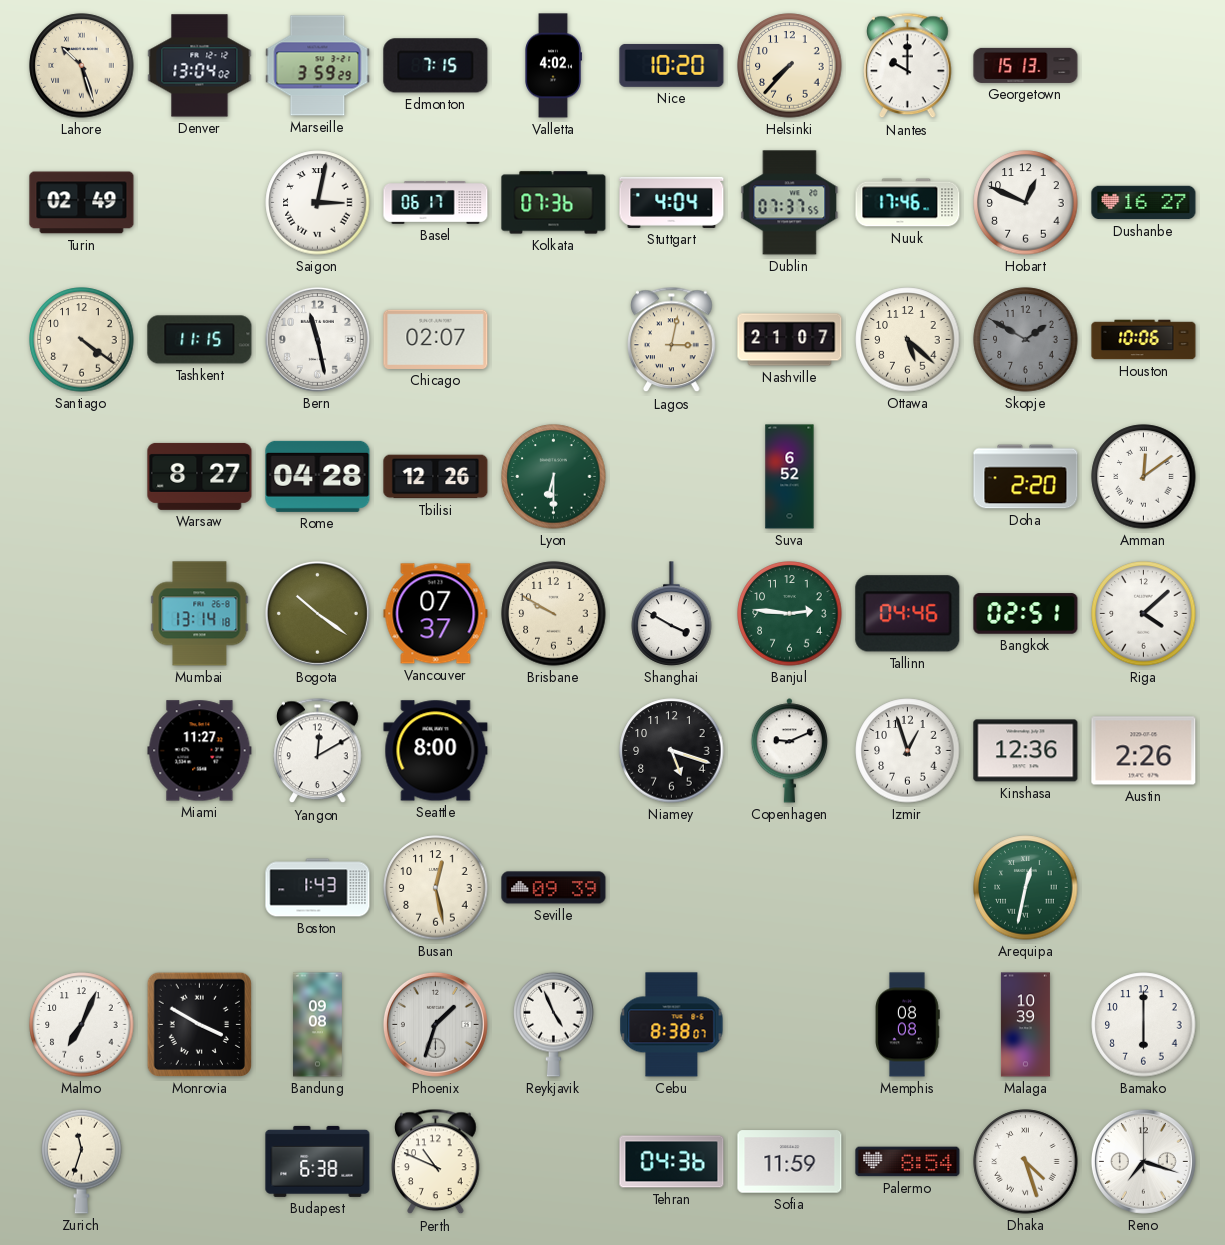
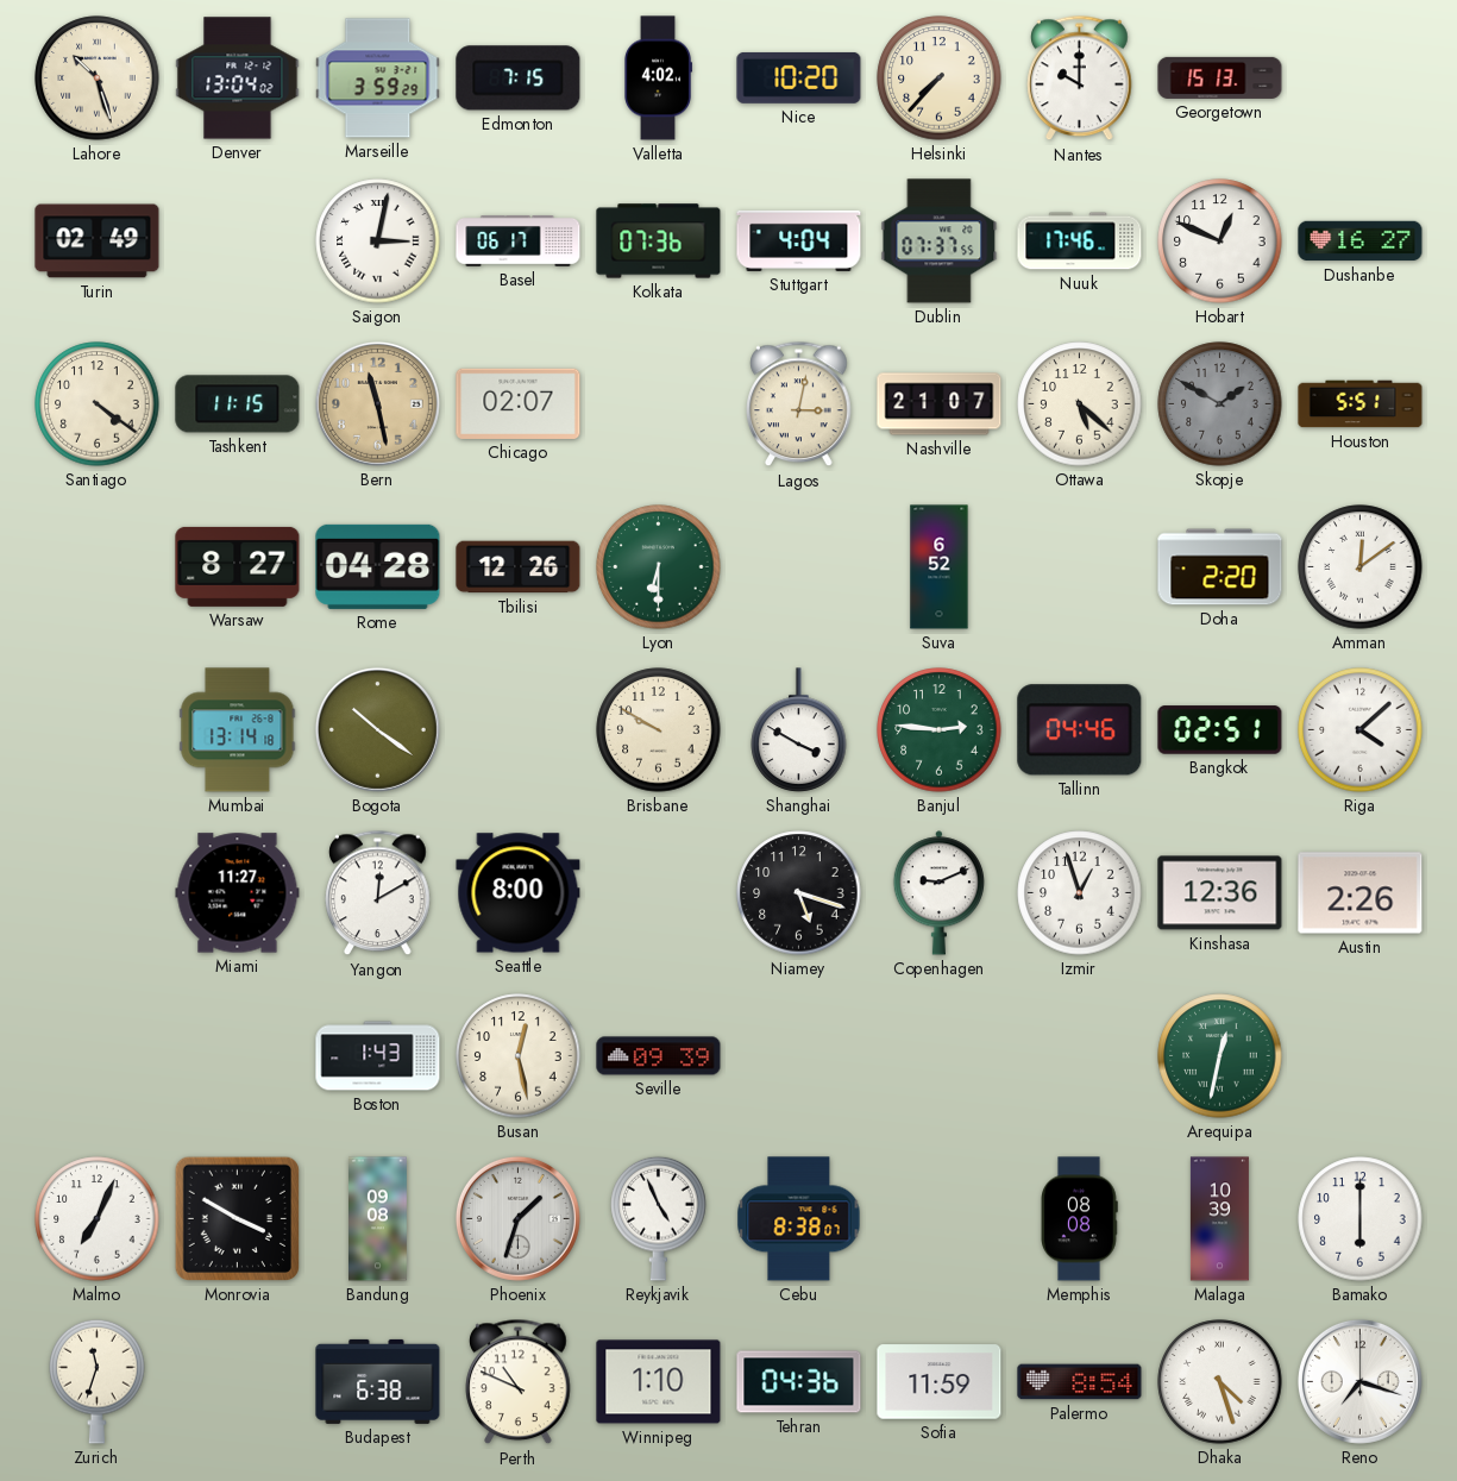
Bern dial: white -> champagne
Houston: 10:06 -> 5:51
Vancouver: 07:37 -> none
Winnipeg: none -> 1:10
